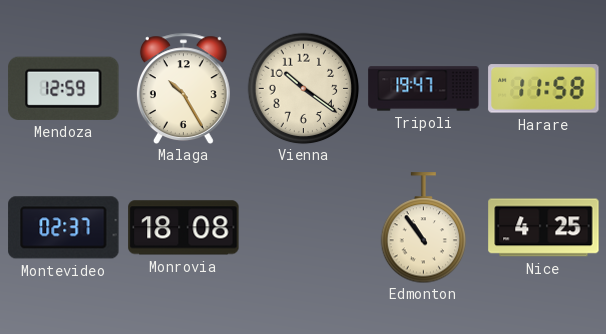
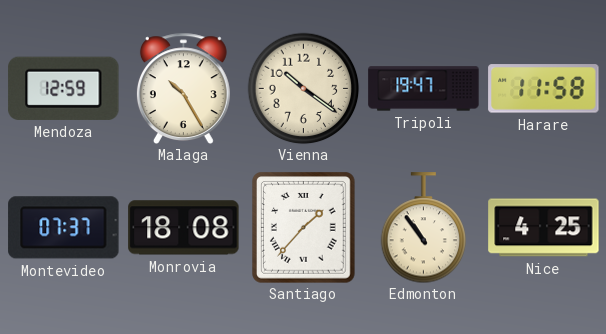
Montevideo: 02:37 -> 07:37
Santiago: none -> 1:37
